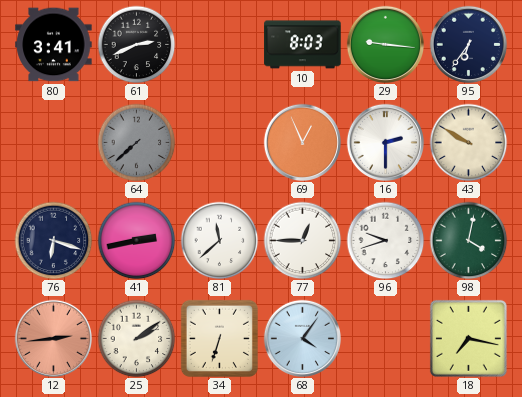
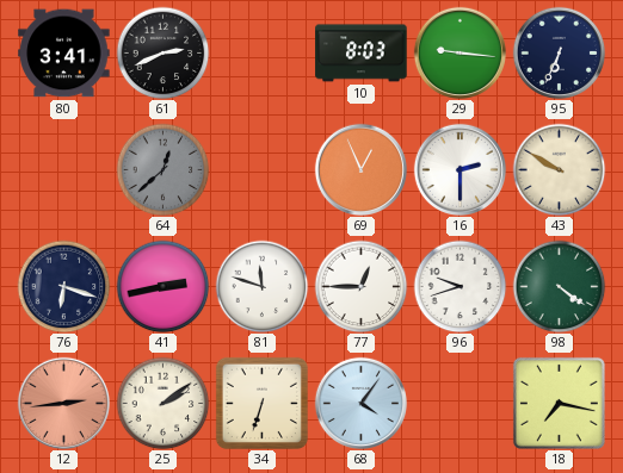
95: 6:36 -> 6:34
64: 7:38 -> 12:38
81: 11:38 -> 11:48
98: 4:02 -> 4:21
